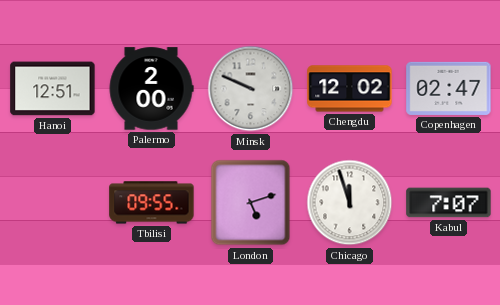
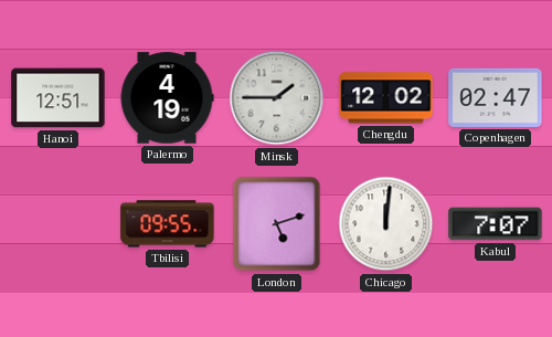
Palermo: 2:00 -> 4:19
Minsk: 9:49 -> 1:45
Chicago: 11:57 -> 12:01
